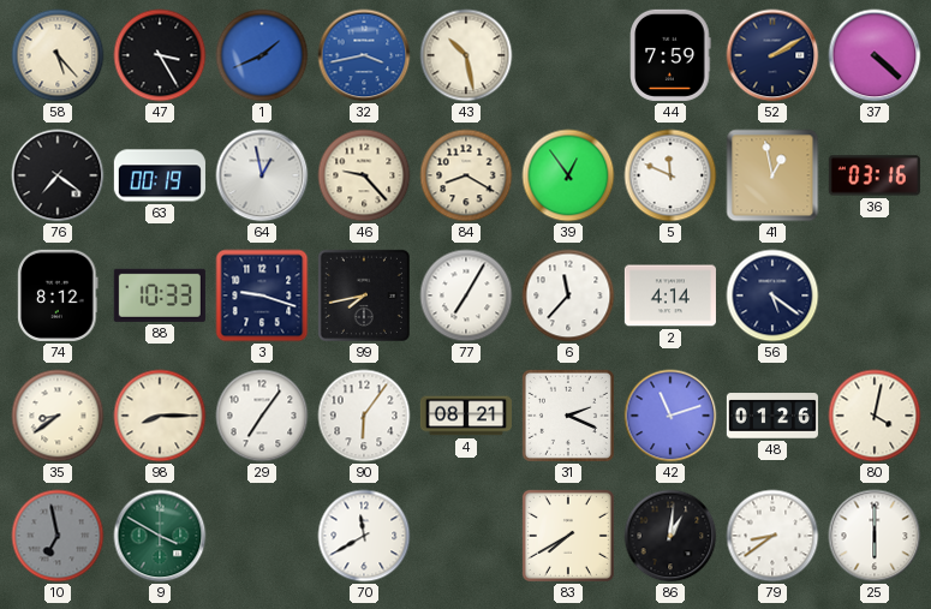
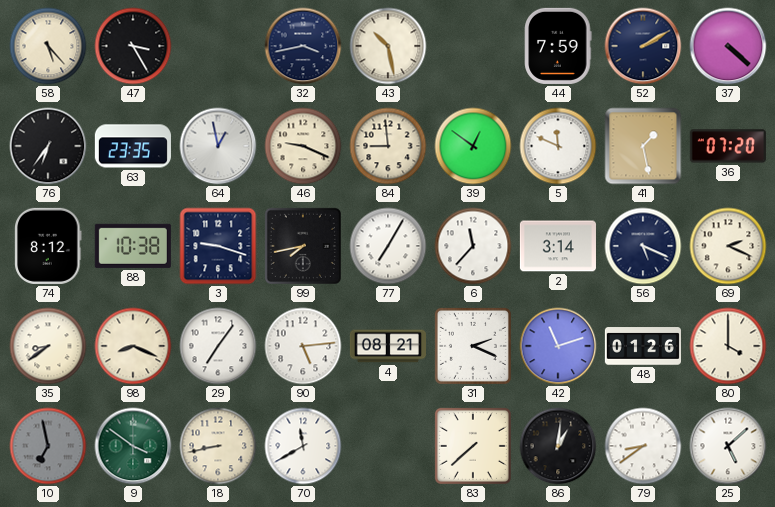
1: 1:41 -> none
32 dial: blue -> navy
76: 7:21 -> 6:36
63: 00:19 -> 23:35
46: 9:23 -> 9:19
84: 8:20 -> 8:59
39: 12:54 -> 12:51
41: 12:58 -> 1:28
36: 03:16 -> 07:20
88: 10:33 -> 10:38
2: 4:14 -> 3:14
56: 5:21 -> 5:19
69: none -> 2:19
98: 8:15 -> 8:19
90: 6:06 -> 5:14
80: 4:02 -> 4:00
9: 3:50 -> 3:51
18: none -> 8:43
83: 7:40 -> 7:38
25: 6:00 -> 5:08
